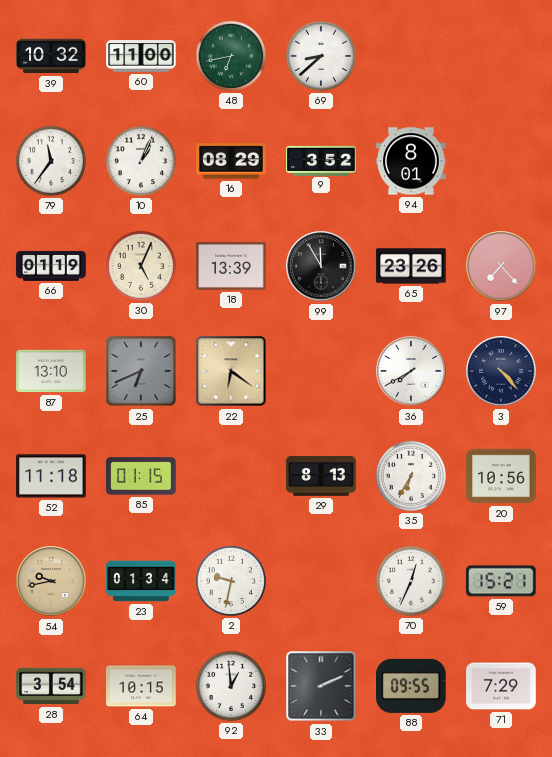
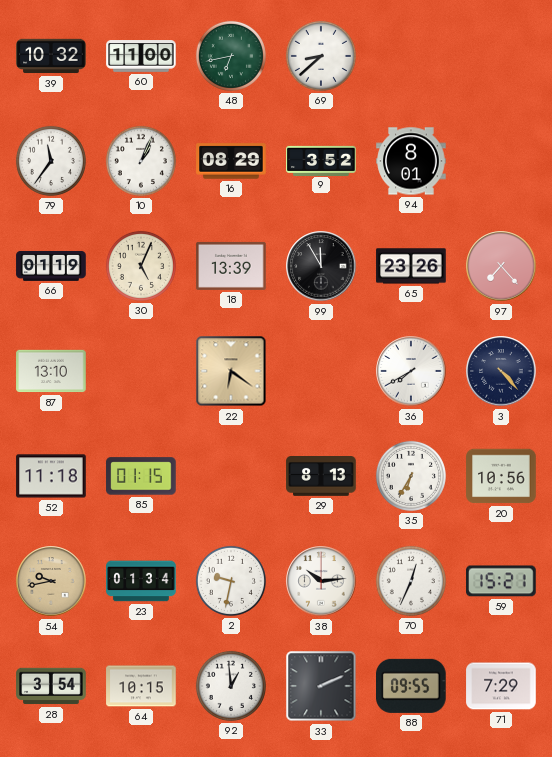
25: 6:41 -> none
38: none -> 10:14
